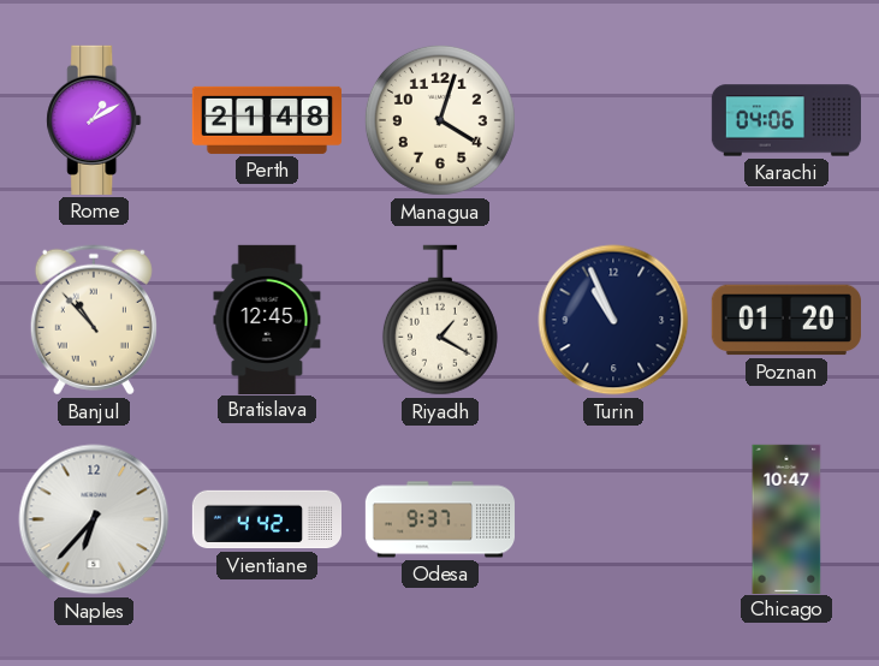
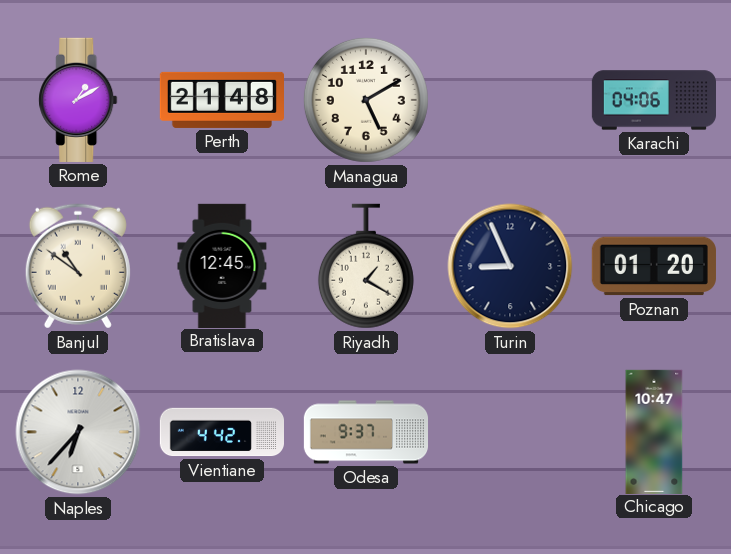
Managua: 4:03 -> 5:10
Banjul: 10:53 -> 10:51
Turin: 10:56 -> 8:56
